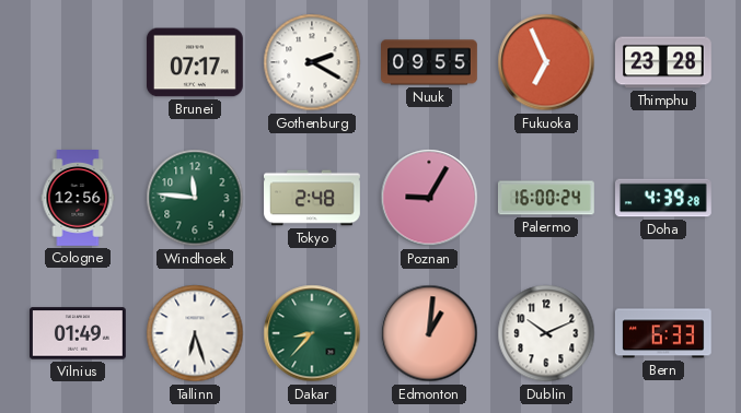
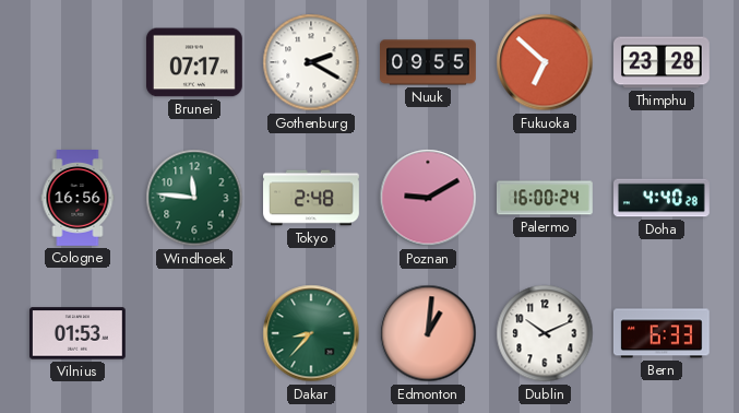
Fukuoka: 6:56 -> 6:52
Cologne: 12:56 -> 16:56
Poznan: 9:05 -> 9:10
Doha: 4:39 -> 4:40
Vilnius: 01:49 -> 01:53
Tallinn: 6:27 -> none
